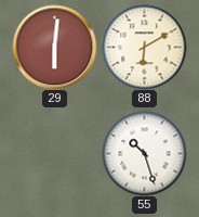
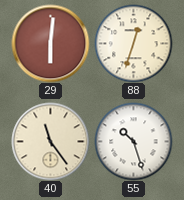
88: 6:10 -> 12:33
40: none -> 11:24
